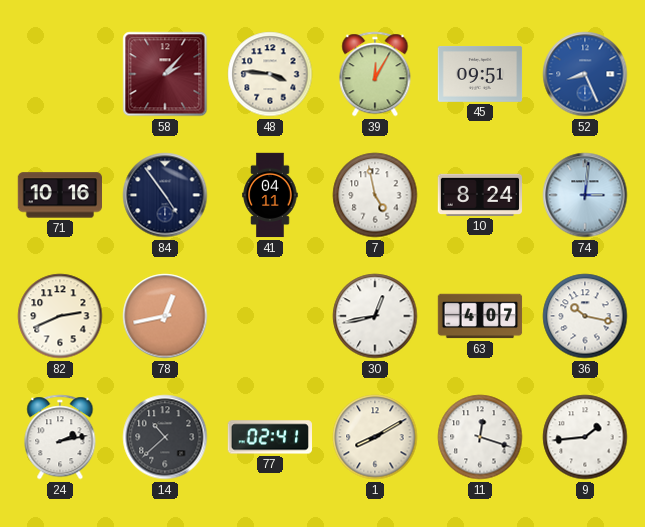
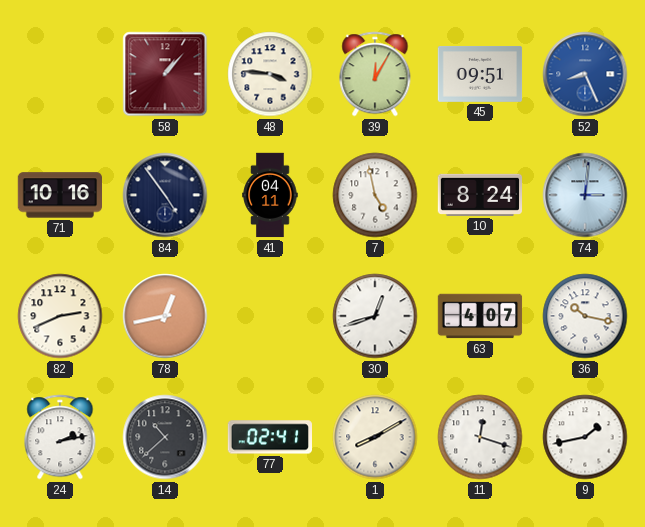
58: 2:07 -> 1:07
30: 12:43 -> 12:42
9: 1:44 -> 1:43
